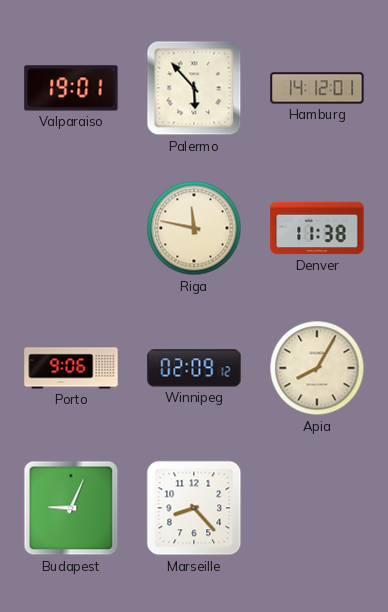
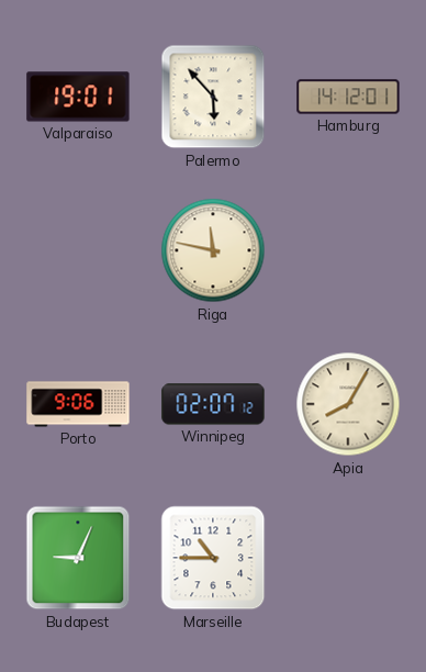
Denver: 11:38 -> none
Winnipeg: 02:09 -> 02:07
Marseille: 8:23 -> 10:45
